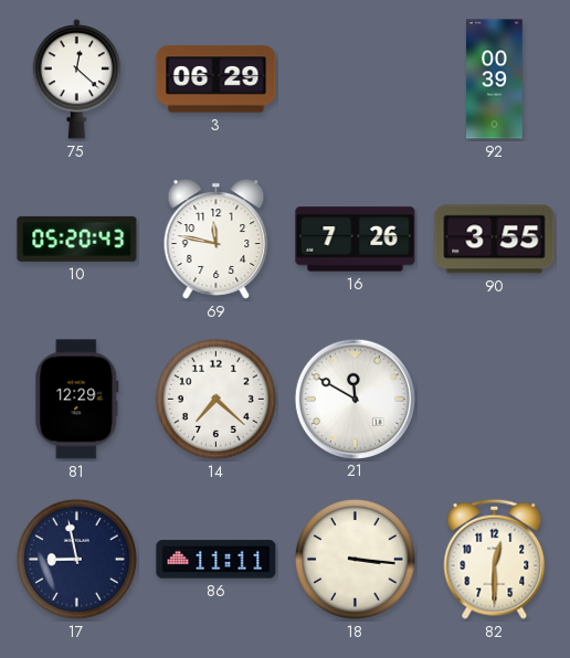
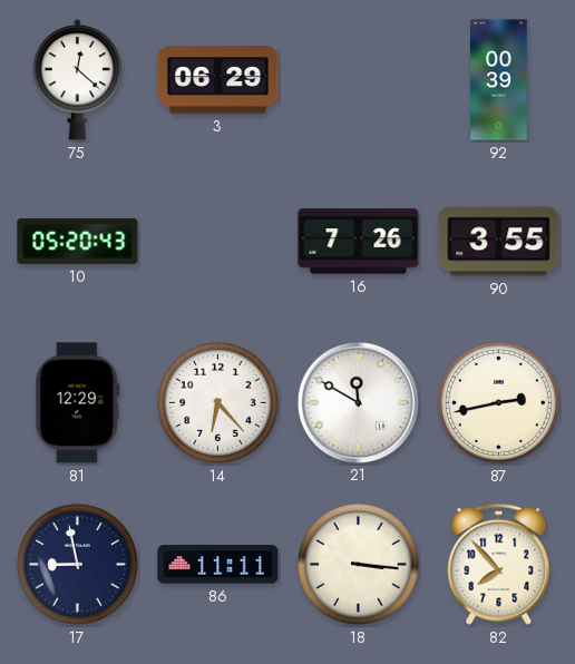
69: 11:47 -> none
14: 7:22 -> 6:23
87: none -> 2:43
82: 12:30 -> 7:53
